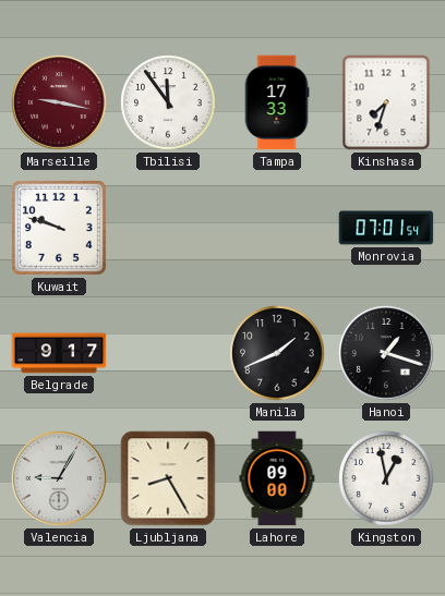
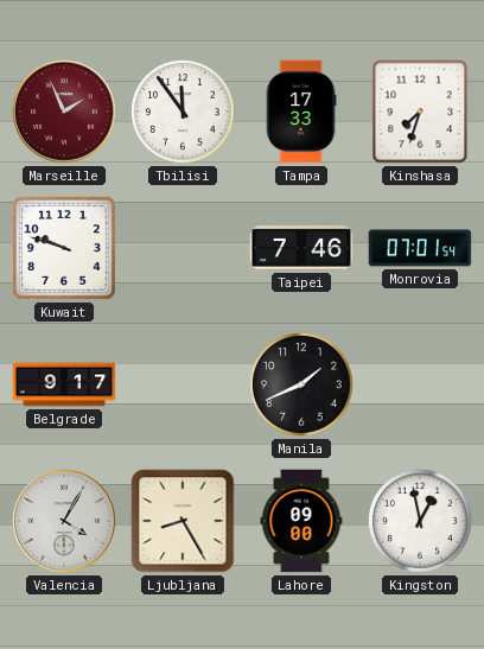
Marseille: 9:17 -> 1:56
Taipei: none -> 7:46
Hanoi: 1:18 -> none
Valencia: 9:05 -> 4:05
